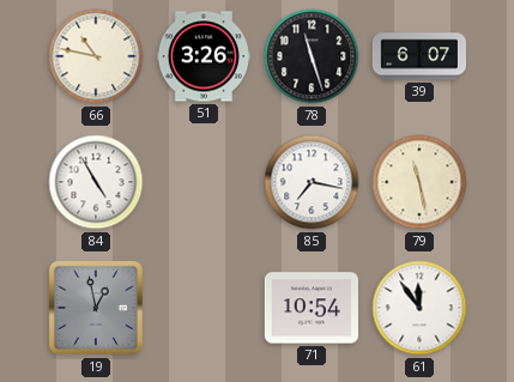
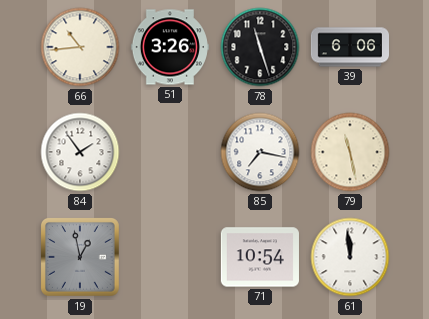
66: 10:47 -> 10:44
39: 6:07 -> 6:06
84: 4:55 -> 1:54
61: 11:54 -> 11:59
